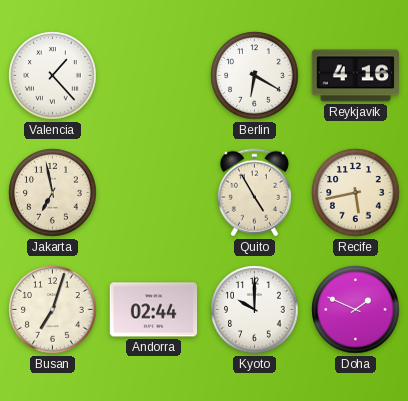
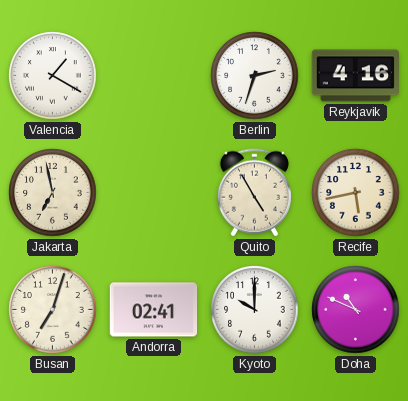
Valencia: 1:23 -> 1:20
Berlin: 6:20 -> 2:33
Andorra: 02:44 -> 02:41
Doha: 1:49 -> 10:49
